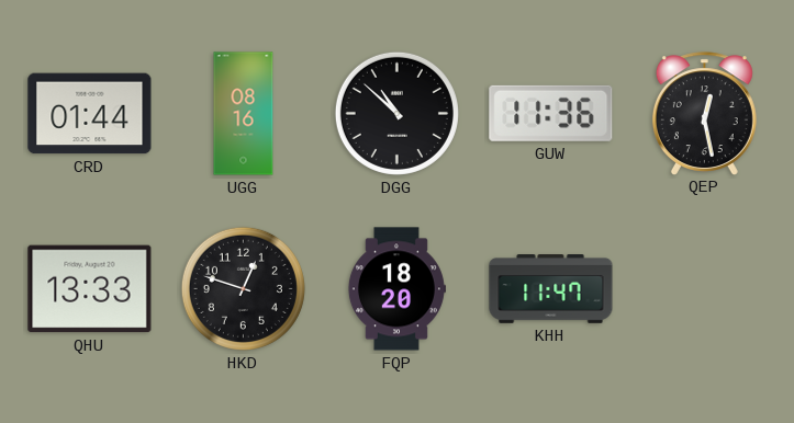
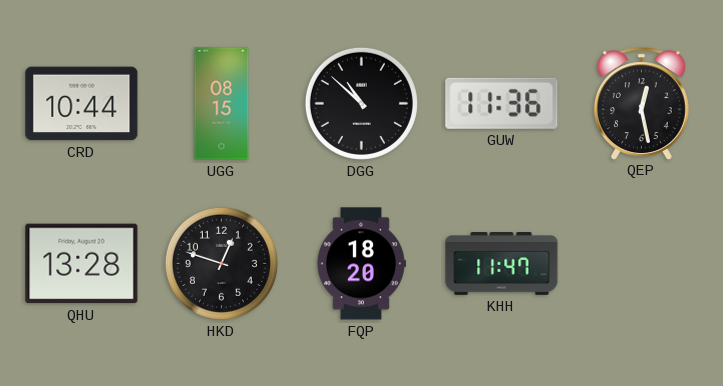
CRD: 01:44 -> 10:44
UGG: 08:16 -> 08:15
QHU: 13:33 -> 13:28
